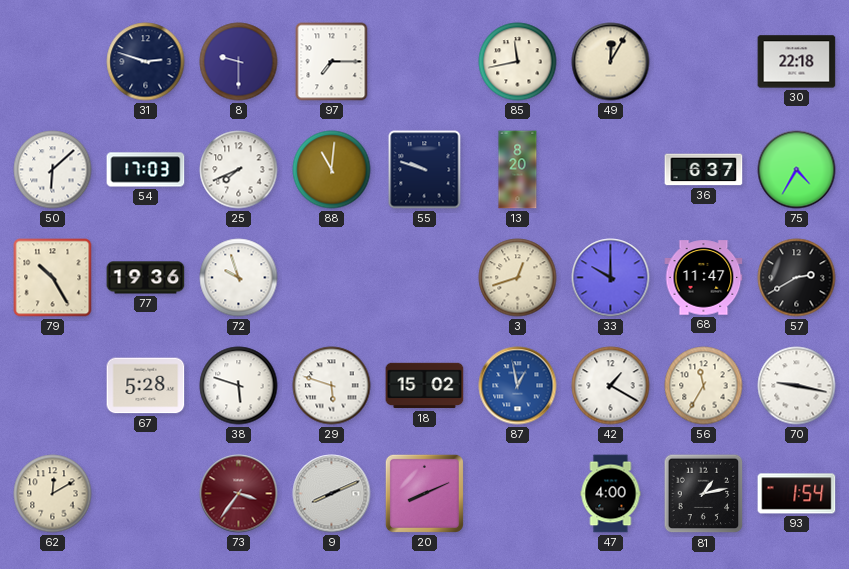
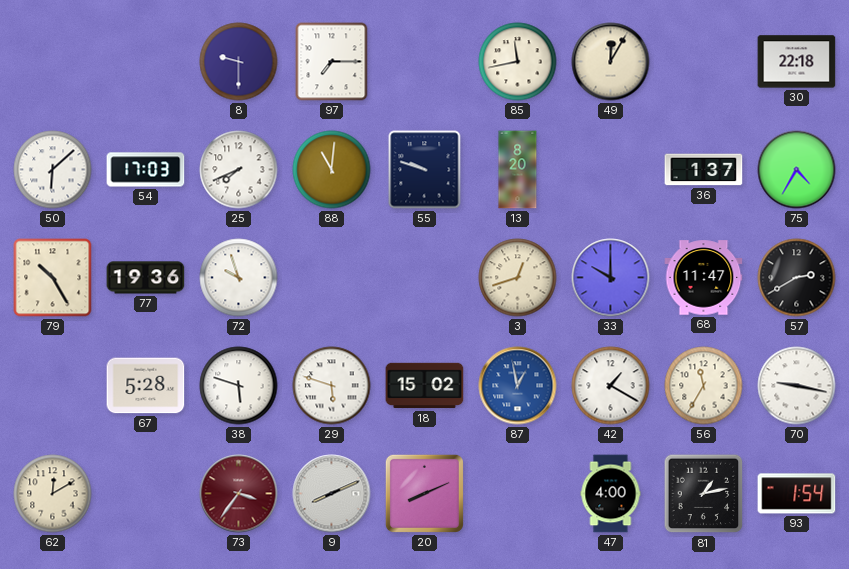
31: 2:48 -> none
36: 6:37 -> 1:37
